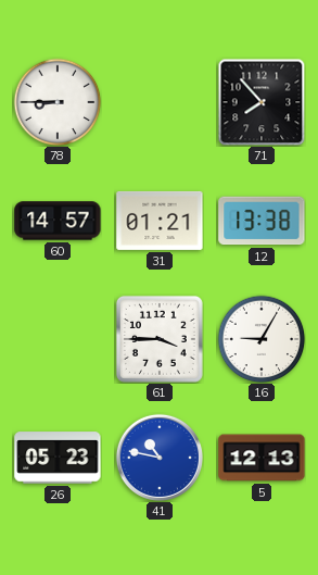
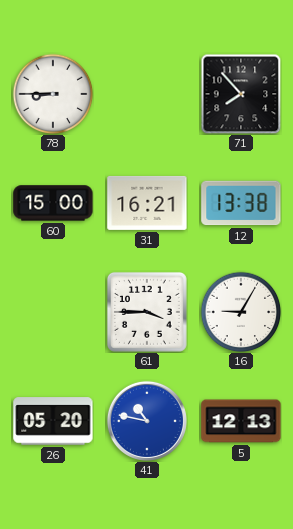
60: 14:57 -> 15:00
31: 01:21 -> 16:21
26: 05:23 -> 05:20
